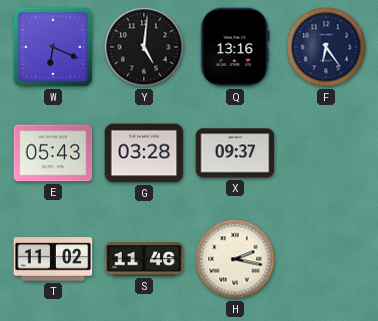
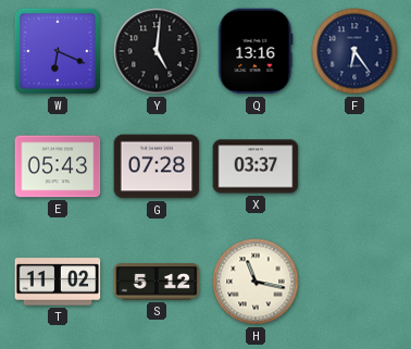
G: 03:28 -> 07:28
X: 09:37 -> 03:37
S: 11:46 -> 5:12
H: 2:17 -> 11:17
